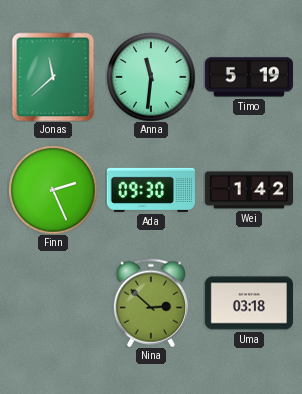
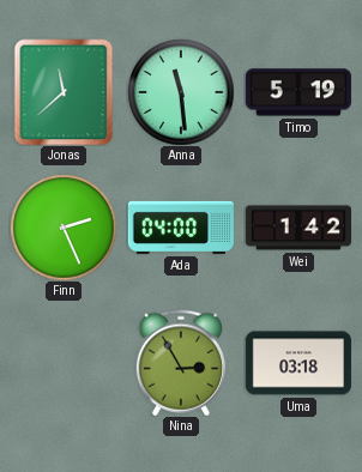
Anna: 11:31 -> 11:29
Ada: 09:30 -> 04:00
Nina: 2:52 -> 2:55
